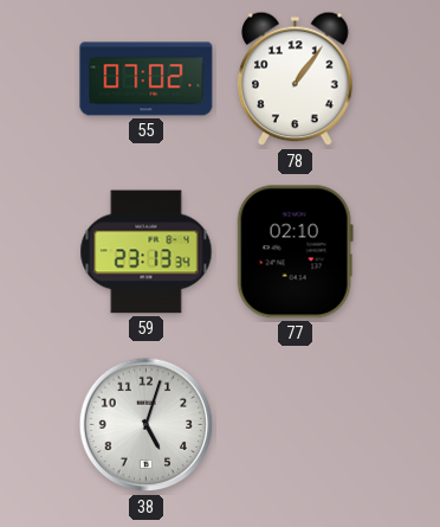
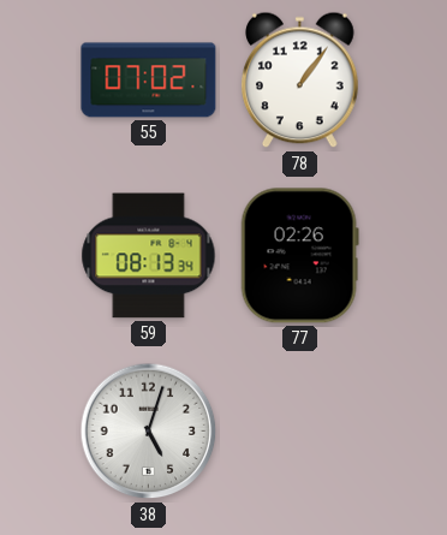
59: 23:13 -> 08:13
77: 02:10 -> 02:26
